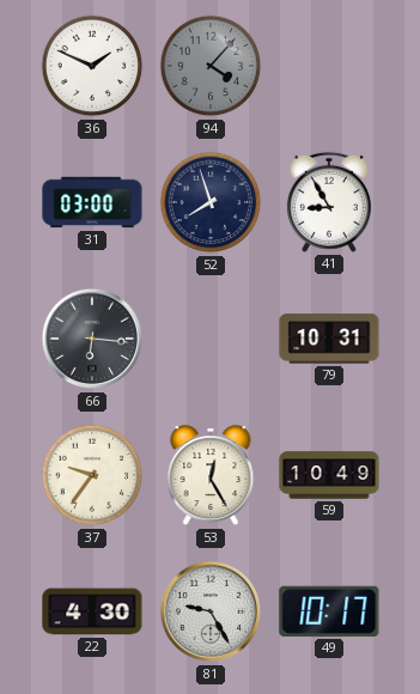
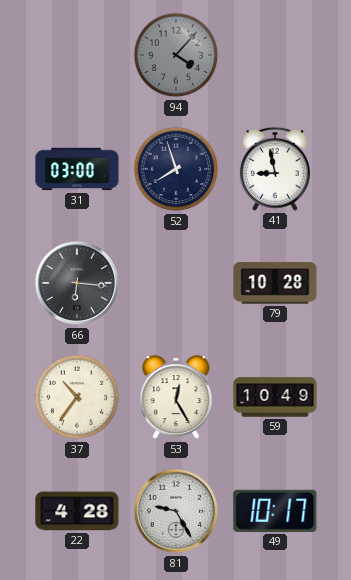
36: 1:49 -> none
41: 8:55 -> 8:58
79: 10:31 -> 10:28
37: 9:36 -> 10:36
22: 4:30 -> 4:28
